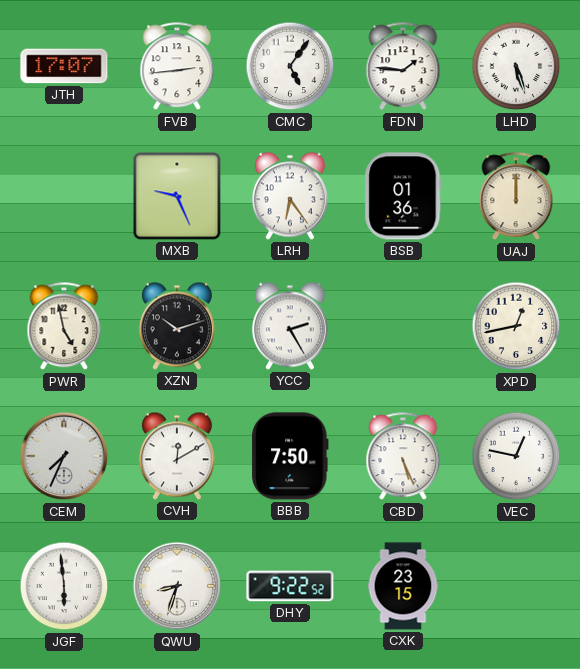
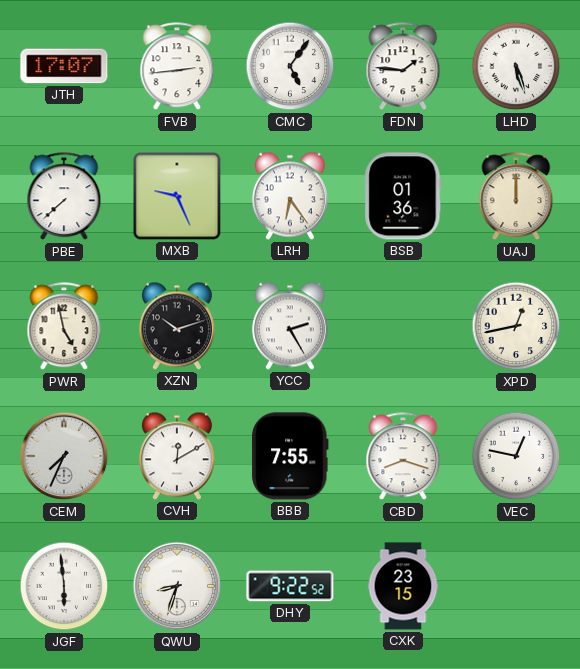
PBE: none -> 7:38
BBB: 7:50 -> 7:55
CBD: 5:26 -> 8:18
